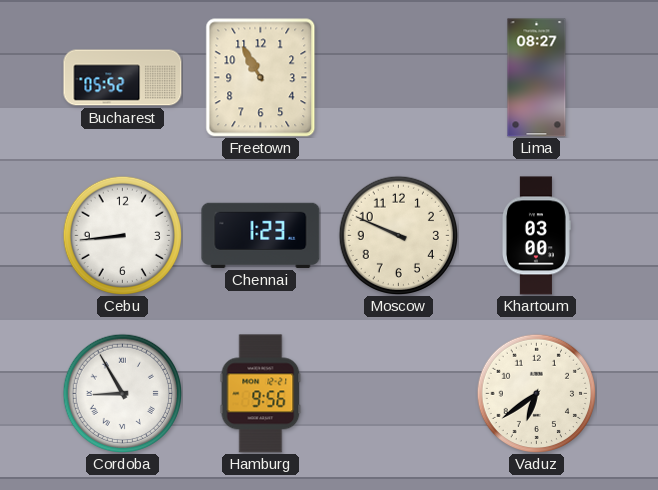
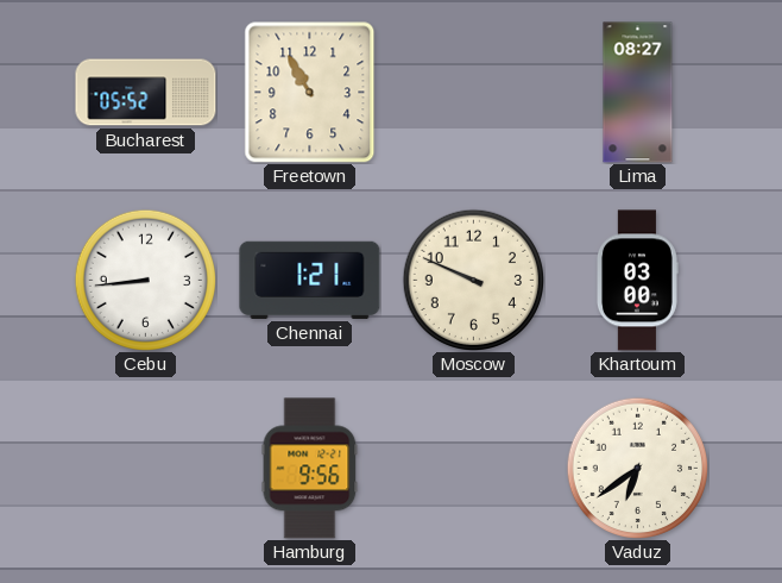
Chennai: 1:23 -> 1:21
Cordoba: 8:55 -> none
